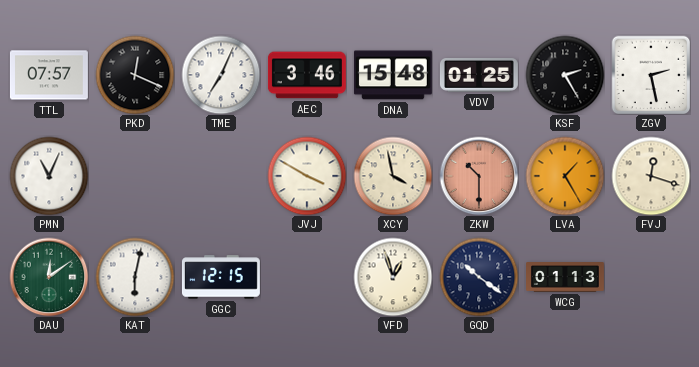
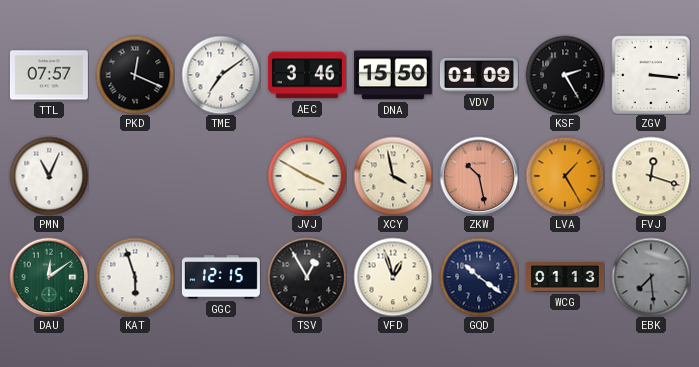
TME: 7:04 -> 7:09
DNA: 15:48 -> 15:50
VDV: 01:25 -> 01:09
ZGV: 2:28 -> 3:16
ZKW: 10:30 -> 10:28
KAT: 6:02 -> 5:57
TSV: none -> 12:55
EBK: none -> 7:29
